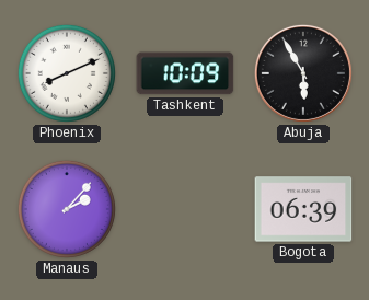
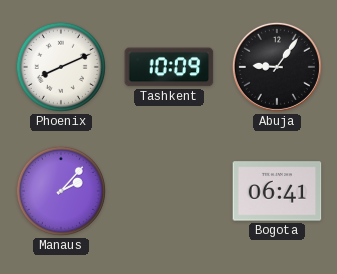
Abuja: 5:55 -> 9:06
Bogota: 06:39 -> 06:41
